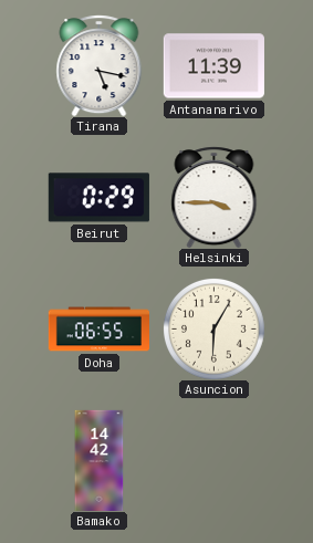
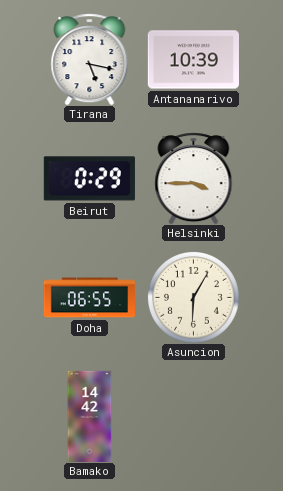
Antananarivo: 11:39 -> 10:39
